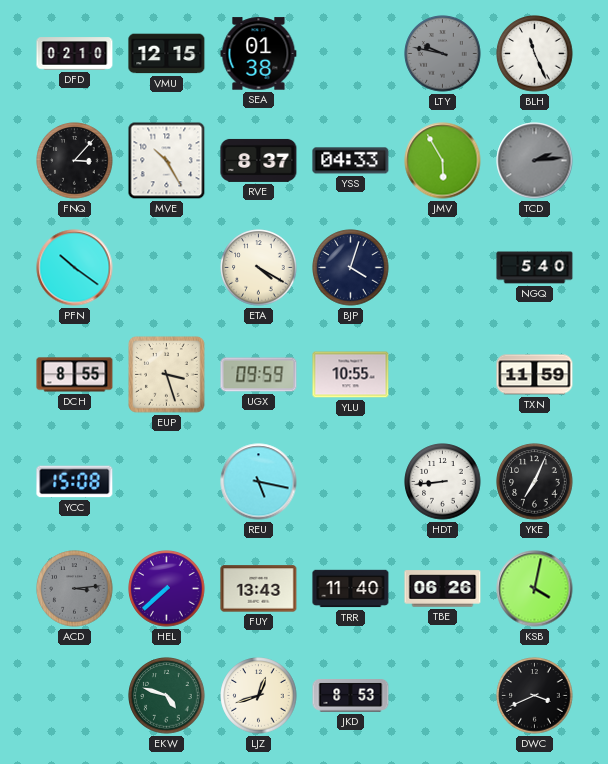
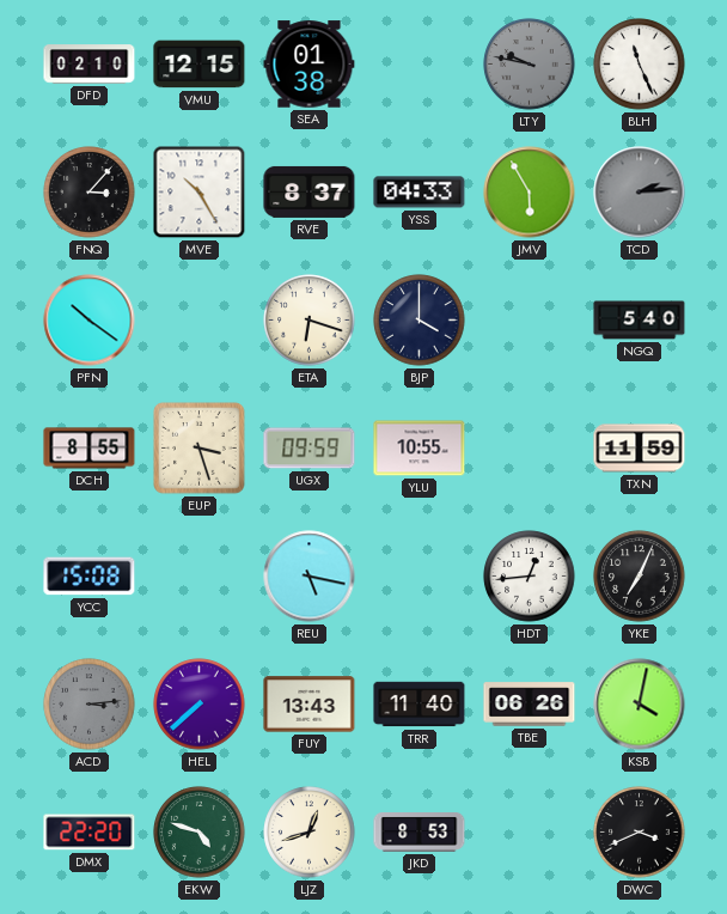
ETA: 4:20 -> 6:18
BJP: 4:03 -> 4:00
HDT: 8:44 -> 12:44
DMX: none -> 22:20
